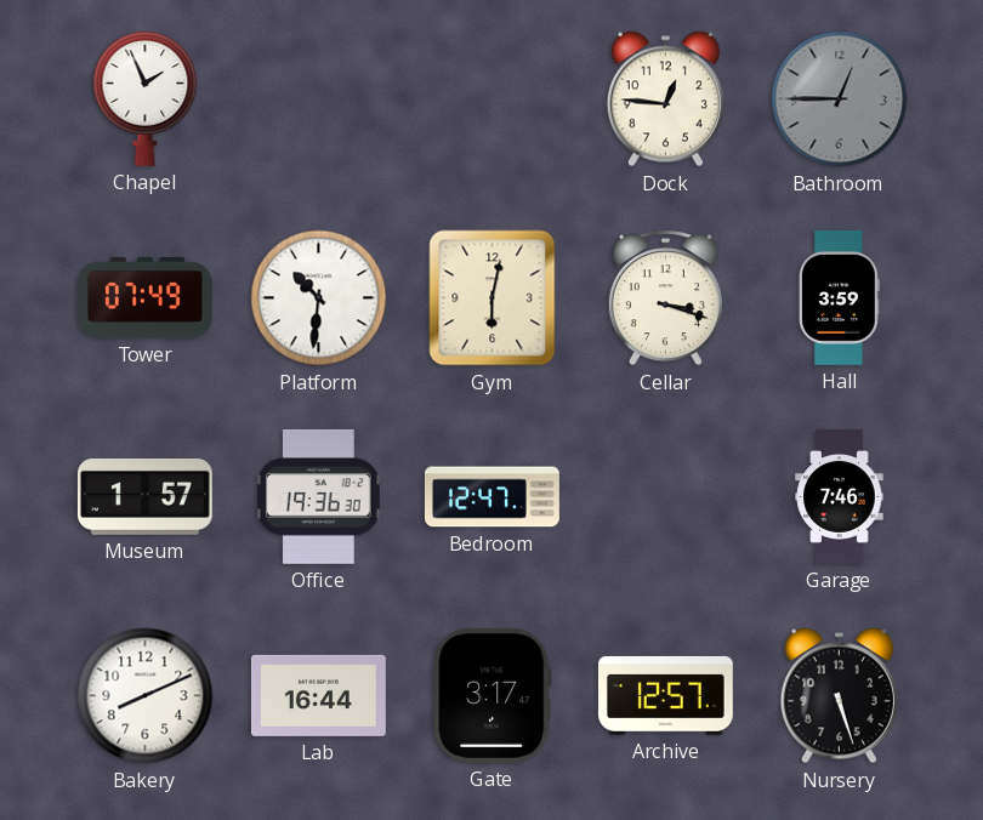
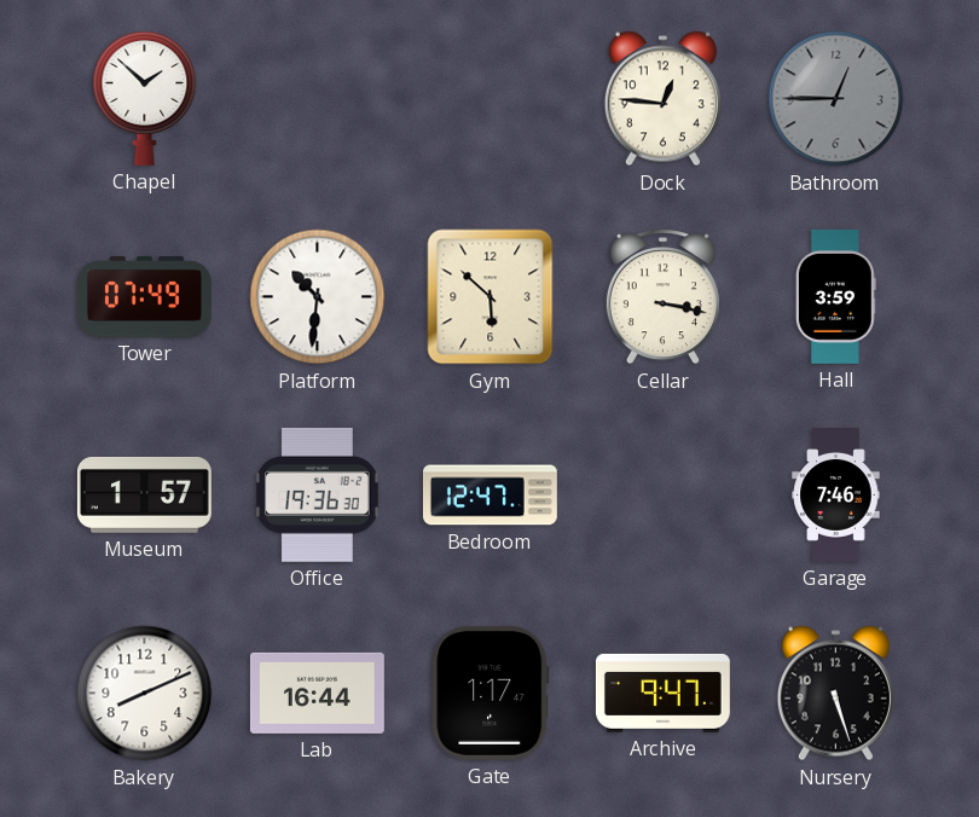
Chapel: 1:56 -> 1:52
Gym: 6:02 -> 5:52
Cellar: 3:18 -> 3:17
Gate: 3:17 -> 1:17
Archive: 12:57 -> 9:47
